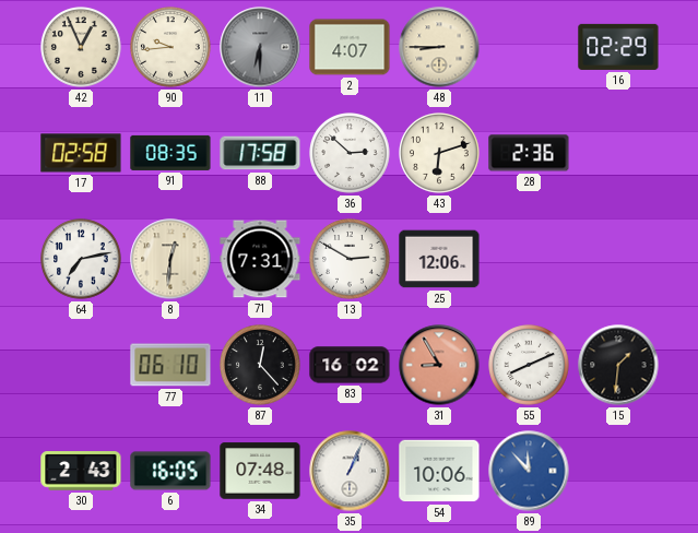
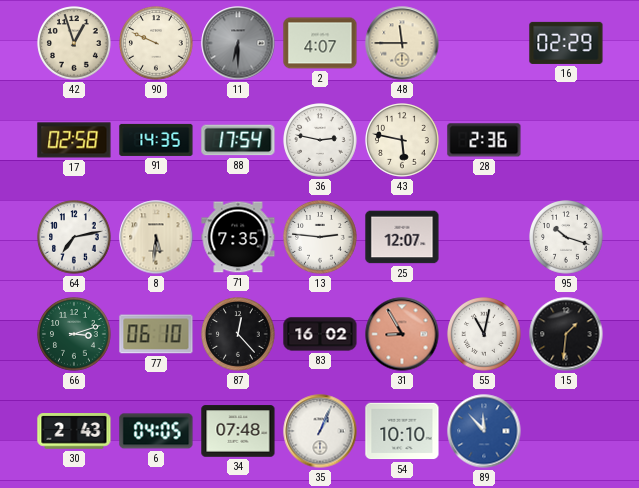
42: 12:56 -> 12:57
90: 9:44 -> 9:49
48: 8:45 -> 11:45
91: 08:35 -> 14:35
88: 17:58 -> 17:54
36: 2:52 -> 2:47
43: 6:12 -> 5:47
8: 12:31 -> 5:31
71: 7:31 -> 7:35
13: 2:50 -> 2:46
25: 12:06 -> 12:07
95: none -> 10:18
66: none -> 3:12
55: 8:11 -> 11:02
6: 16:05 -> 04:05
54: 10:06 -> 10:10
